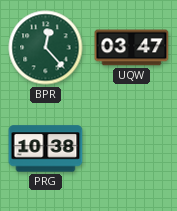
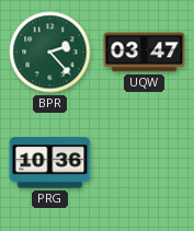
BPR: 12:23 -> 2:23
PRG: 10:38 -> 10:36
